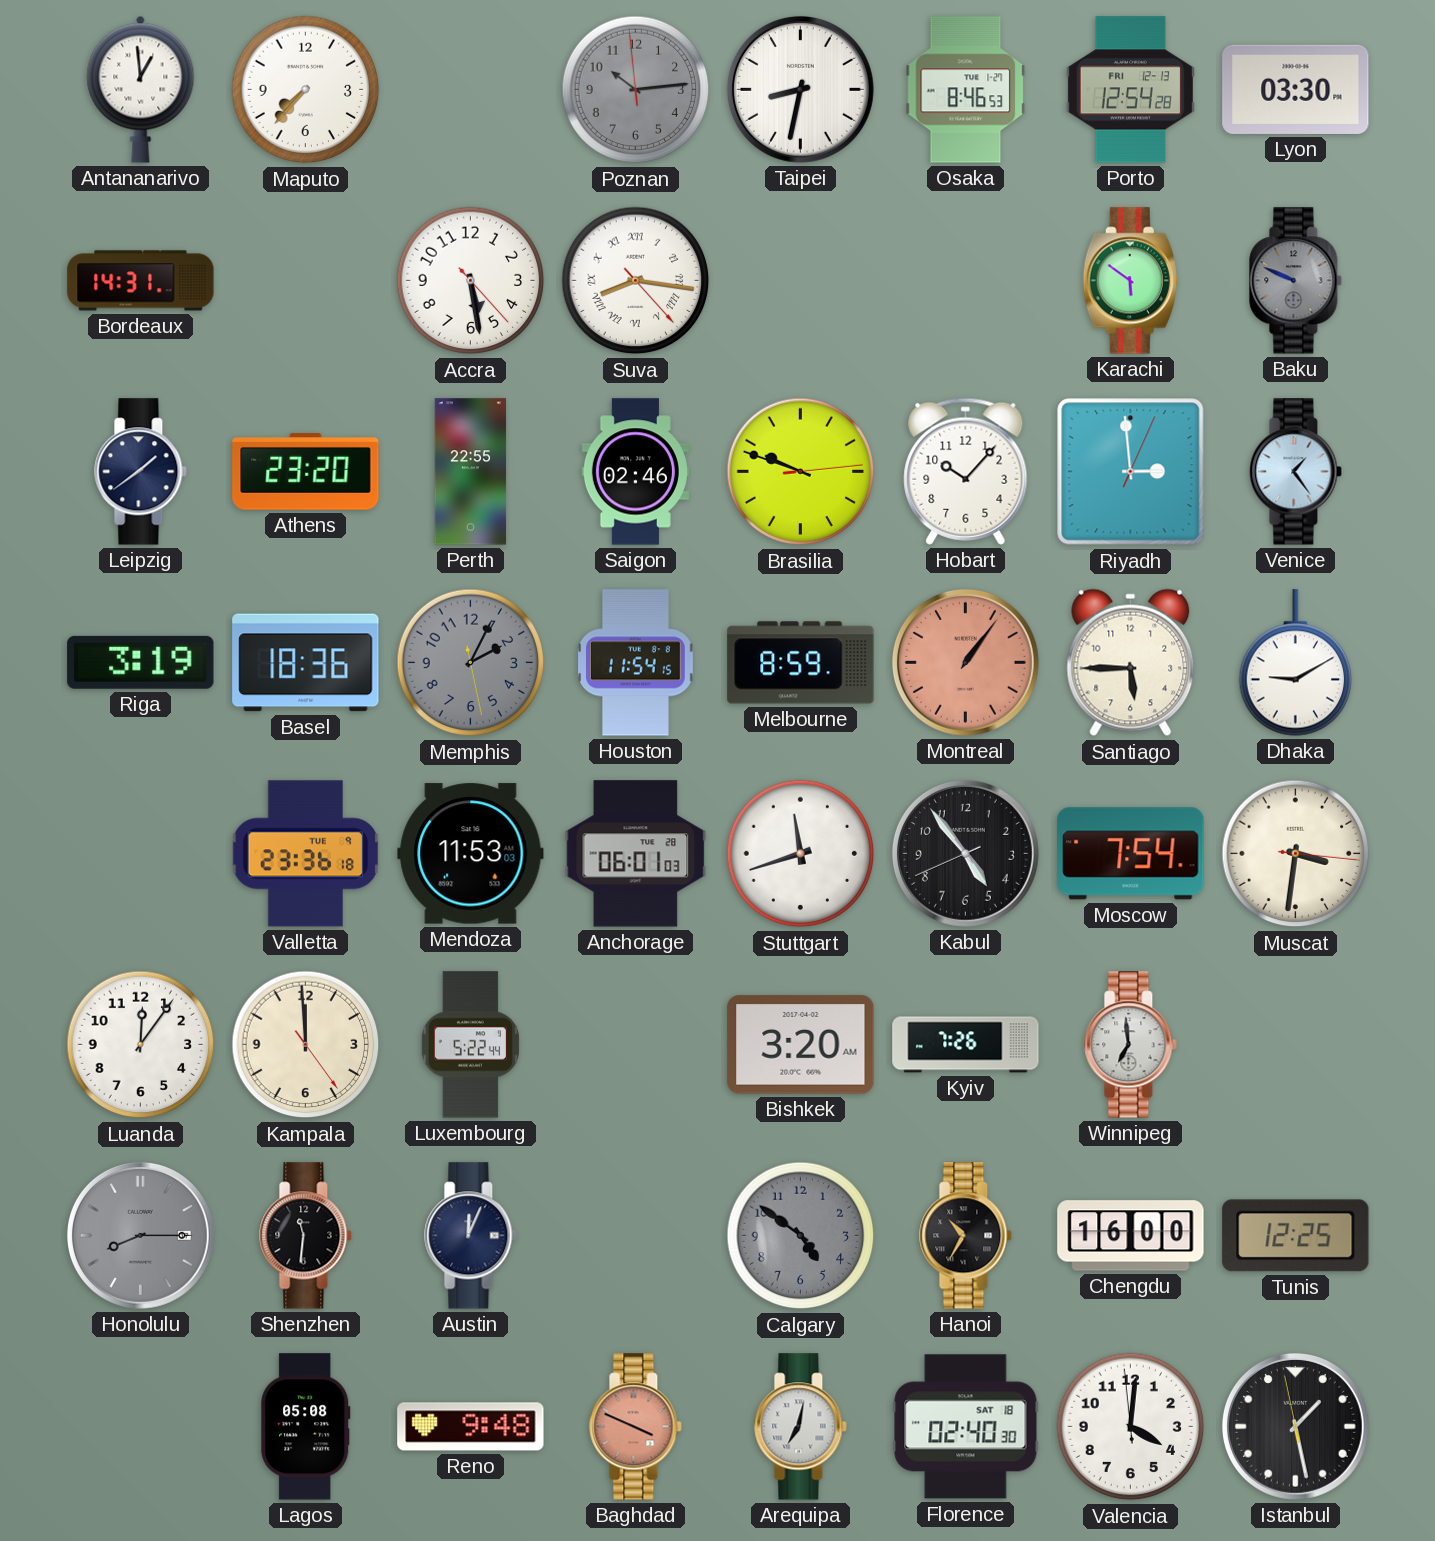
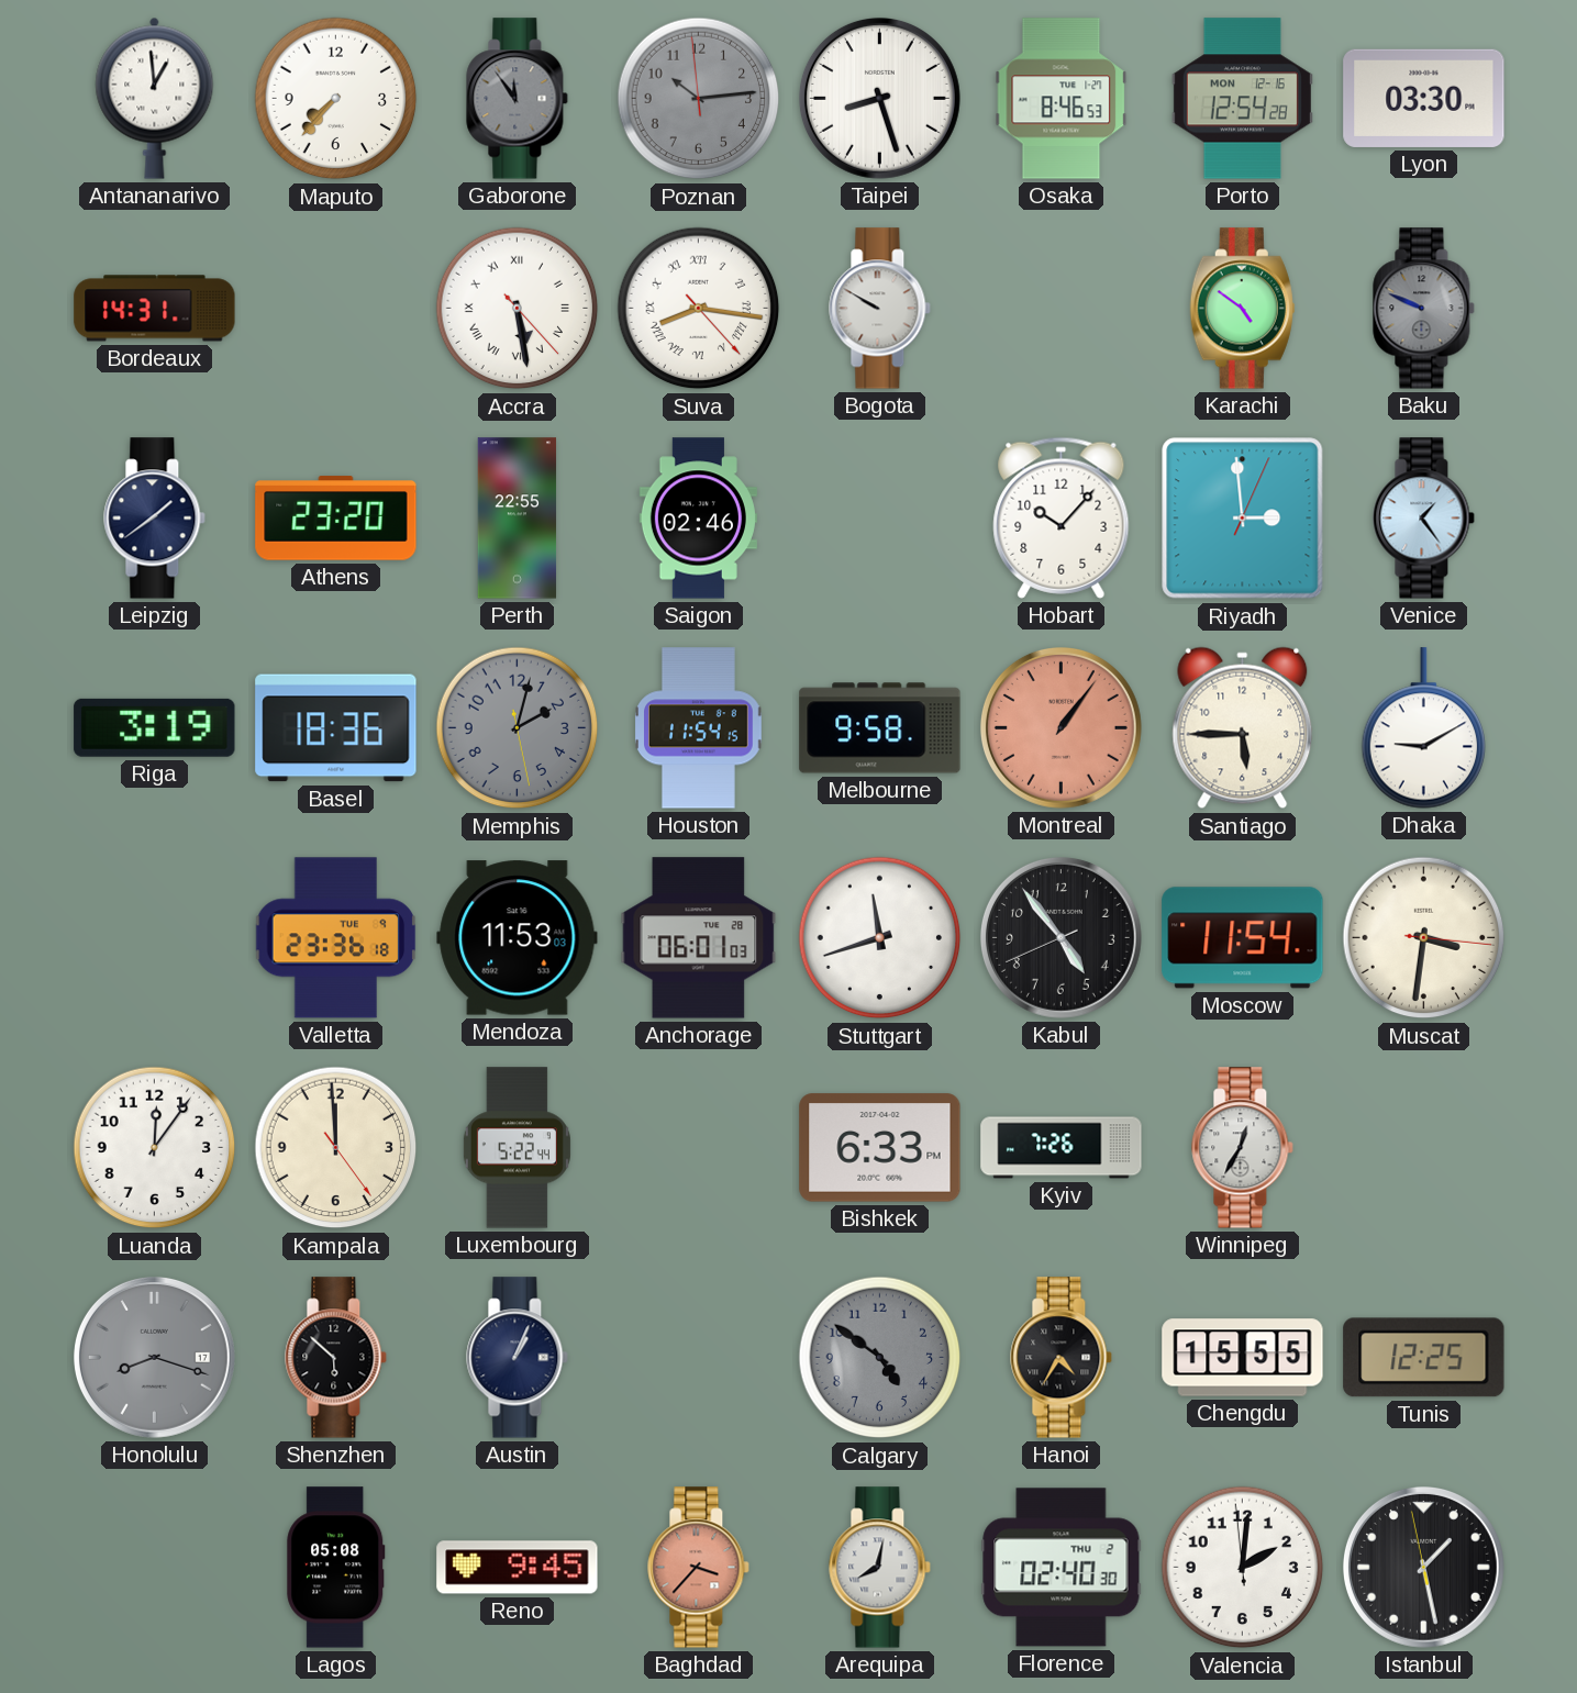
Gaborone: none -> 11:54
Taipei: 8:32 -> 8:27
Porto date: FRI 12-13 -> MON 12-16
Accra numerals: Arabic -> Roman
Bogota: none -> 9:50
Karachi: 5:51 -> 4:51
Brasilia: 9:48 -> none
Memphis: 2:04 -> 2:02
Melbourne: 8:59 -> 9:58
Moscow: 7:54 -> 11:54
Bishkek: 3:20 -> 6:33
Winnipeg: 6:59 -> 12:35
Honolulu: 8:15 -> 8:18
Shenzhen: 11:31 -> 5:52
Austin: 12:04 -> 1:04
Hanoi: 10:35 -> 4:35
Chengdu: 16:00 -> 15:55
Reno: 9:48 -> 9:45
Baghdad: 3:49 -> 3:37
Arequipa: 7:02 -> 8:02
Florence date: SAT 18 -> THU 2
Valencia: 4:00 -> 2:00
